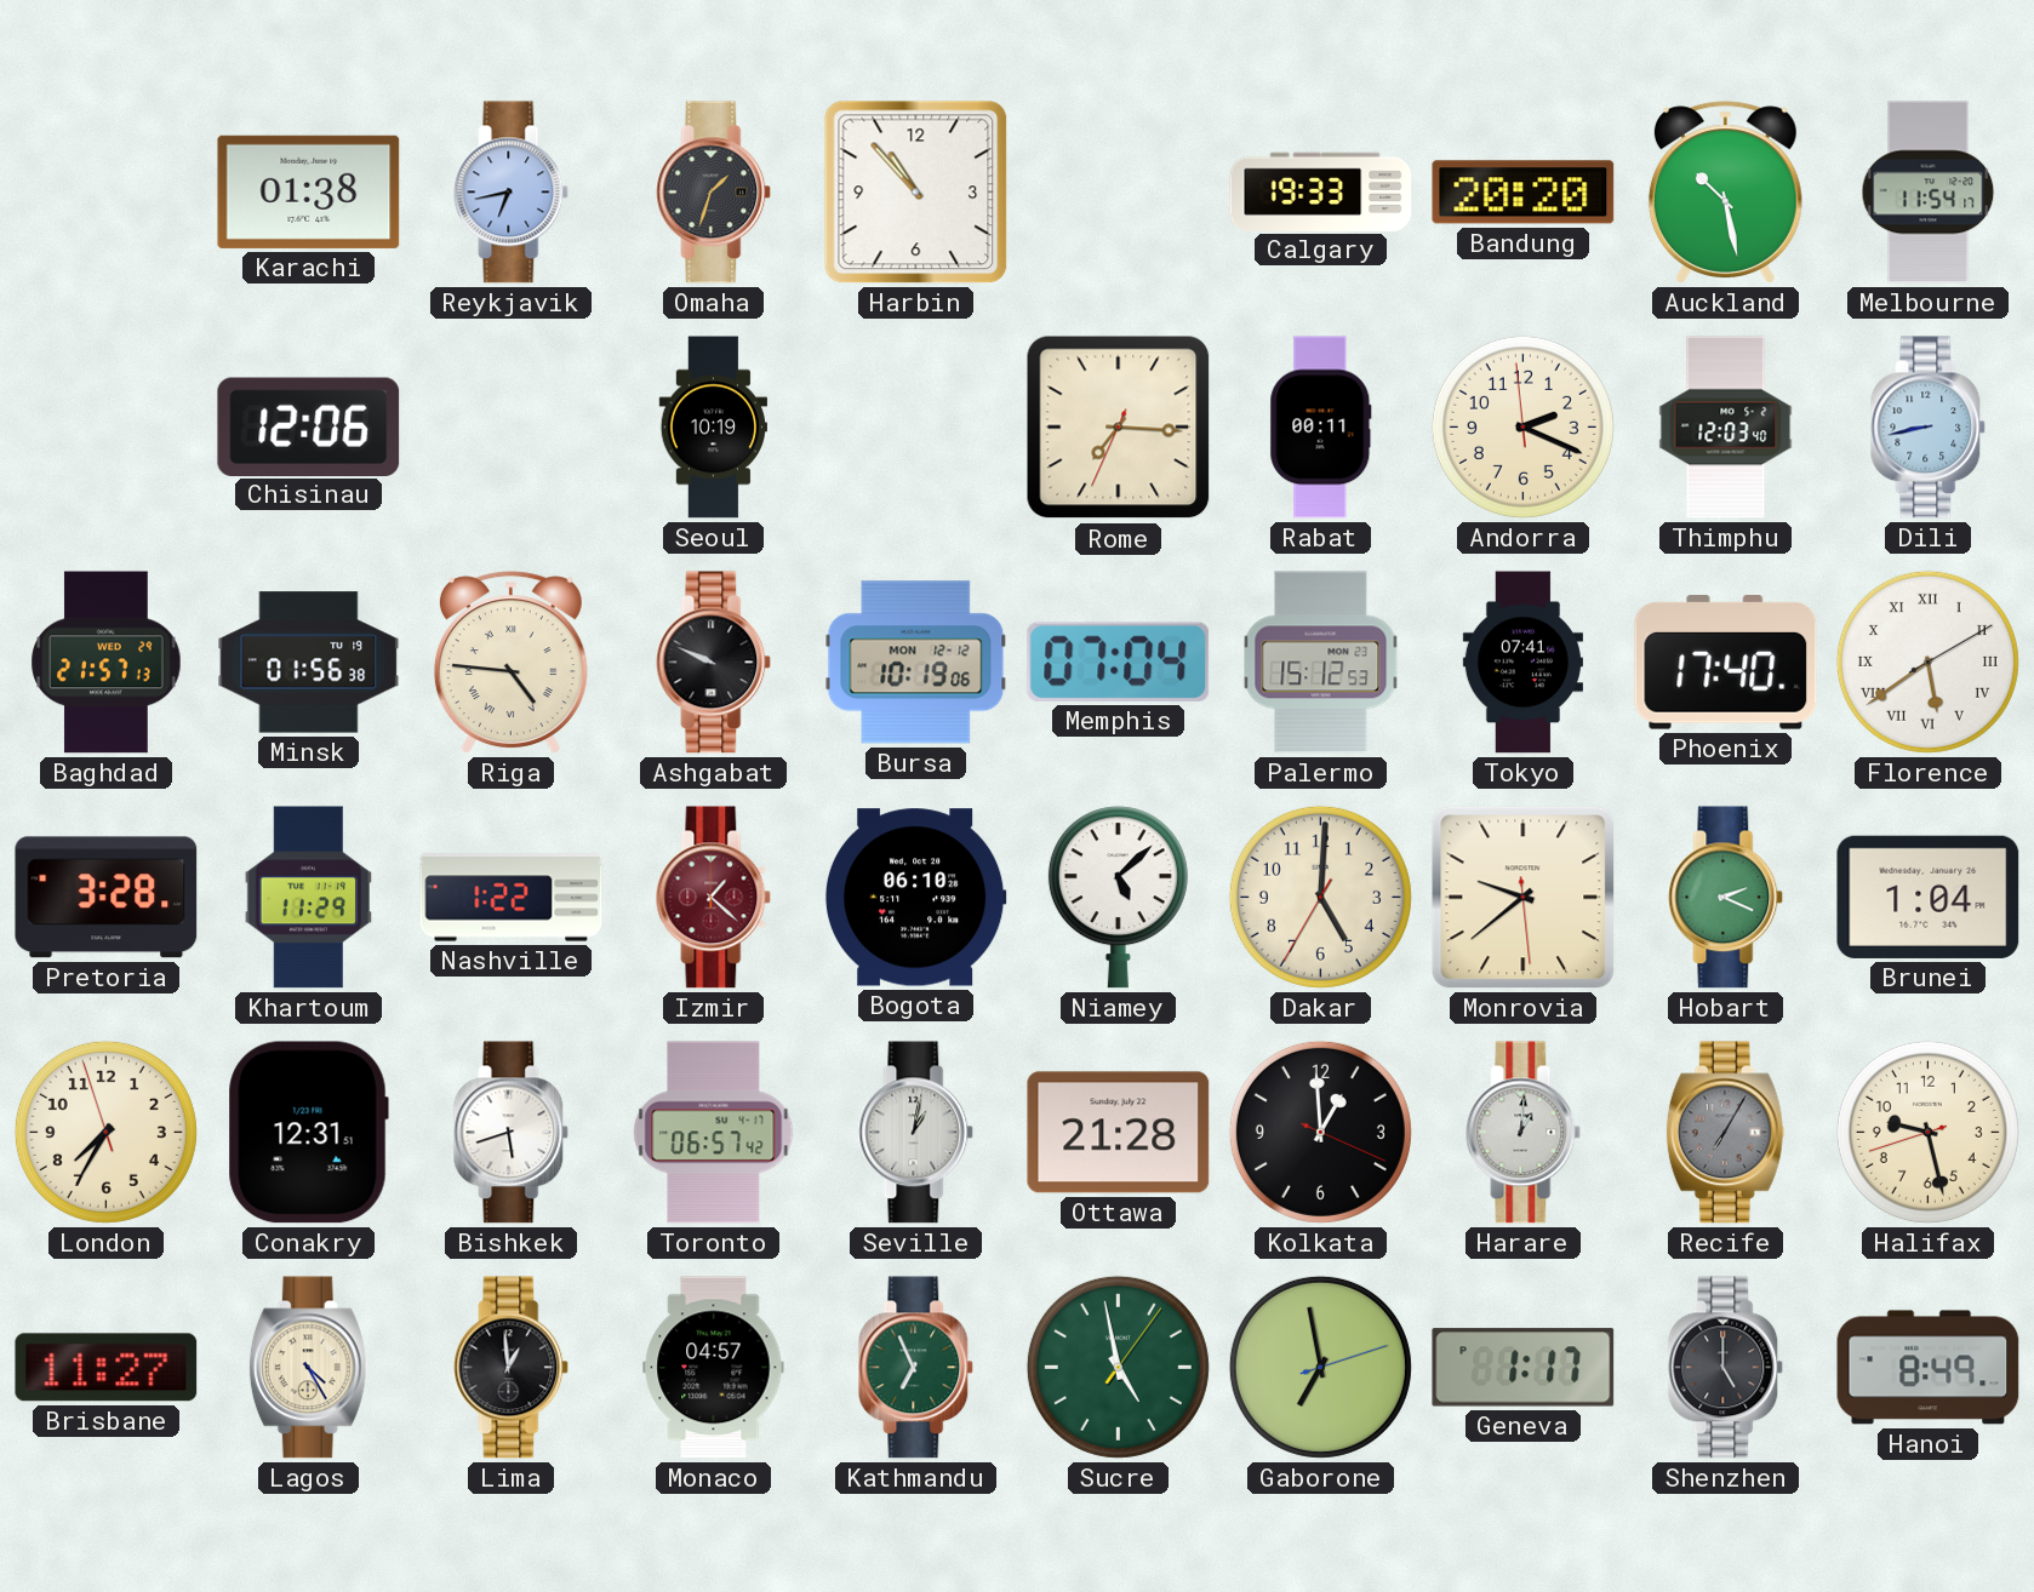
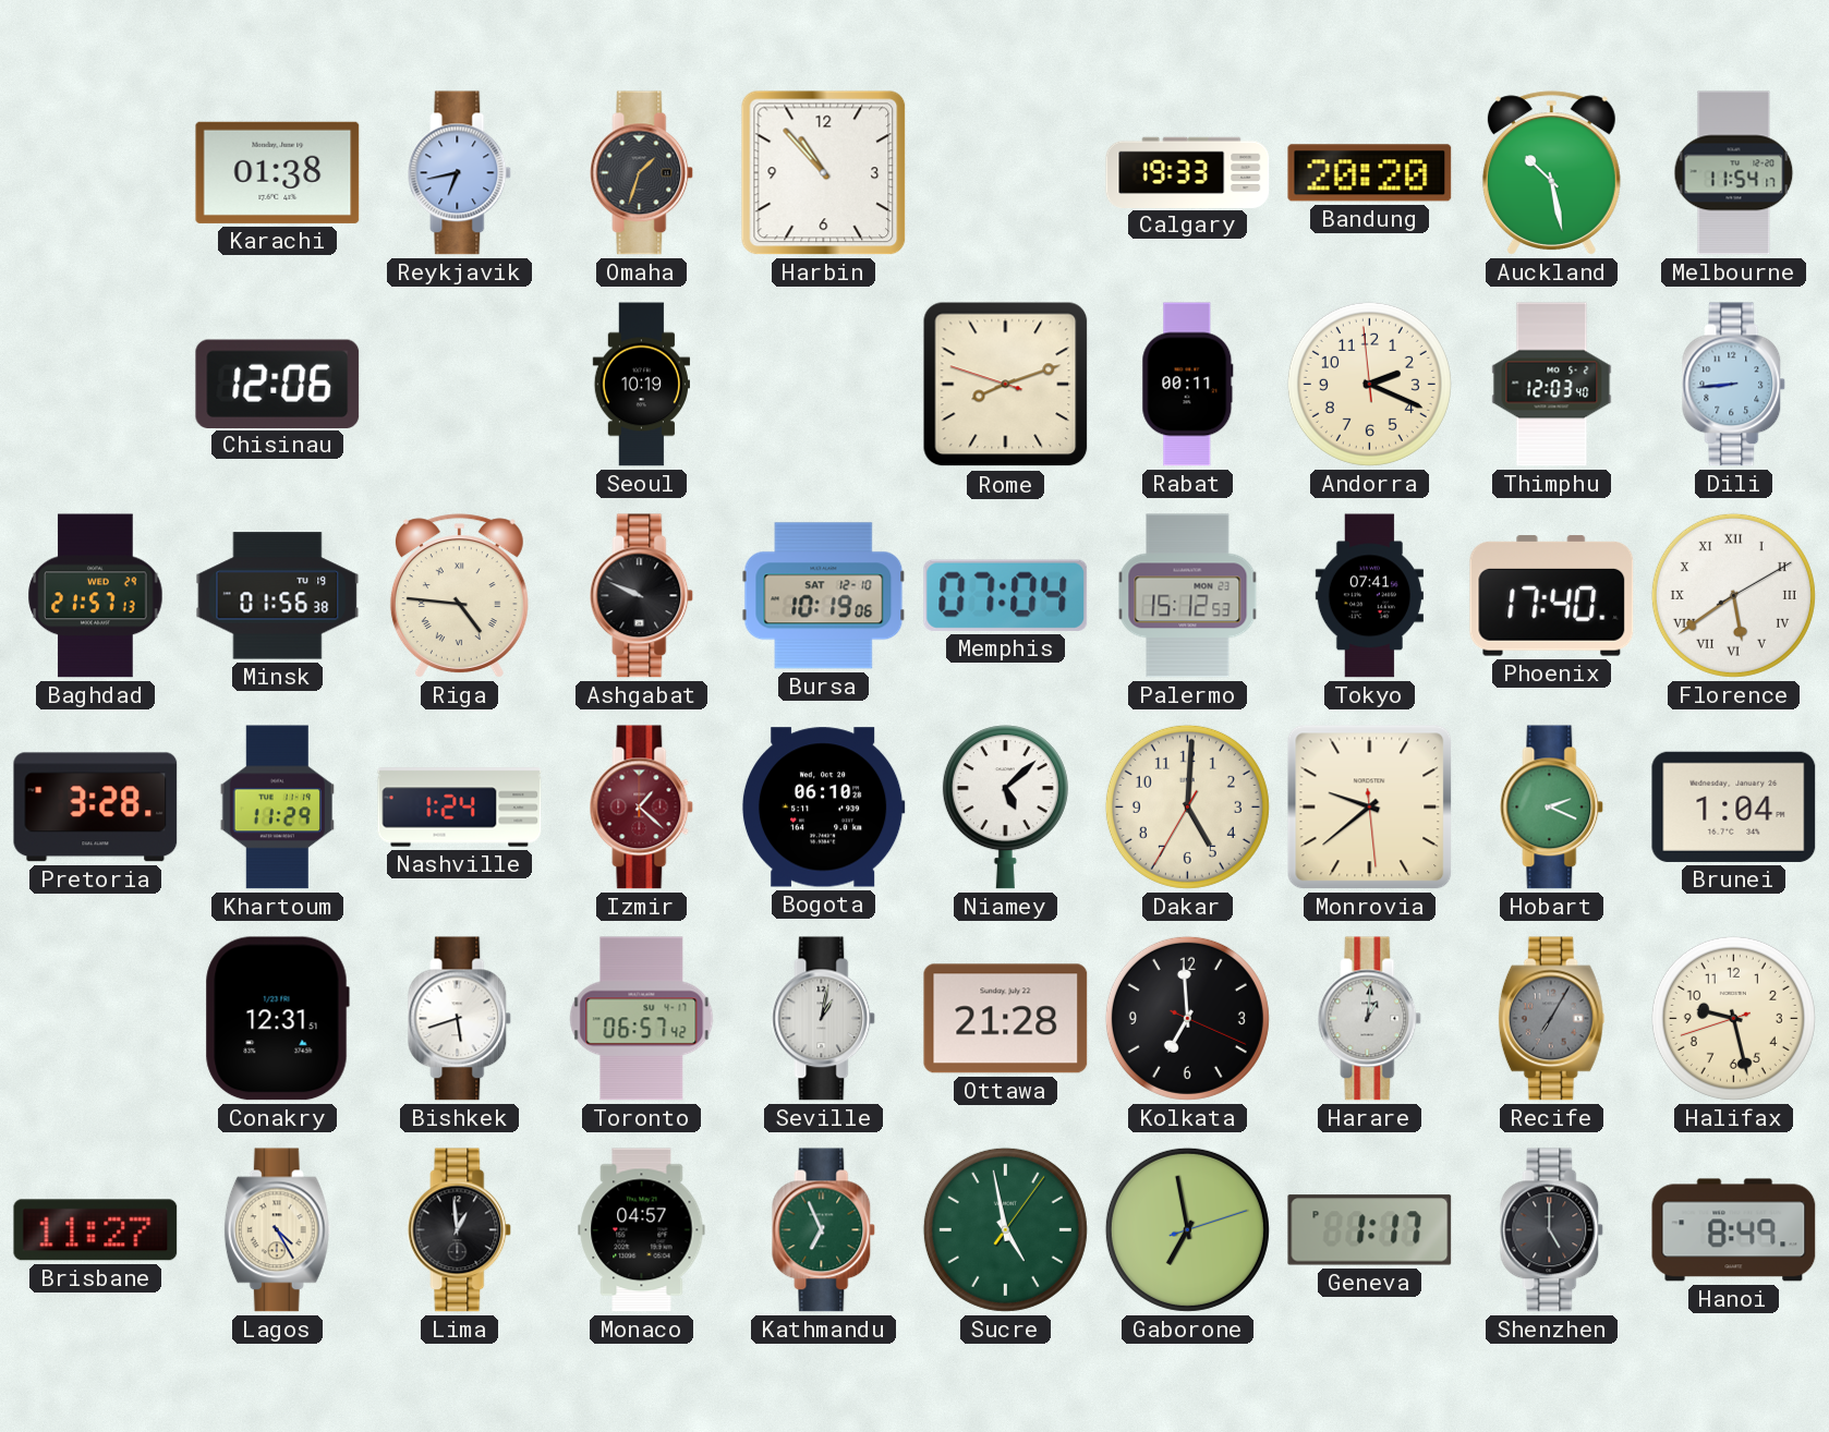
Rome: 7:15 -> 8:11
Dili: 8:43 -> 8:44
Bursa date: MON 12-12 -> SAT 12-10
Nashville: 1:22 -> 1:24
London: 7:34 -> none
Kolkata: 12:59 -> 6:59
